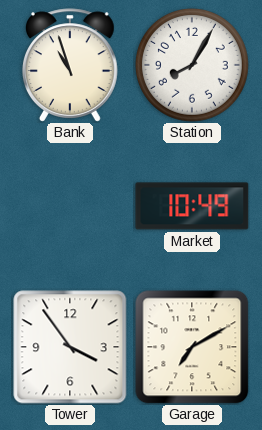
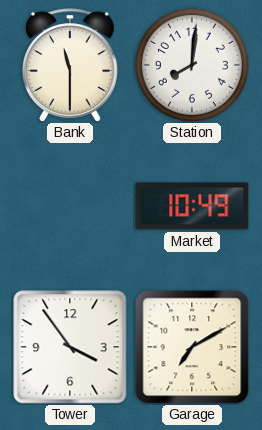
Bank: 10:57 -> 11:30
Station: 8:05 -> 8:01
